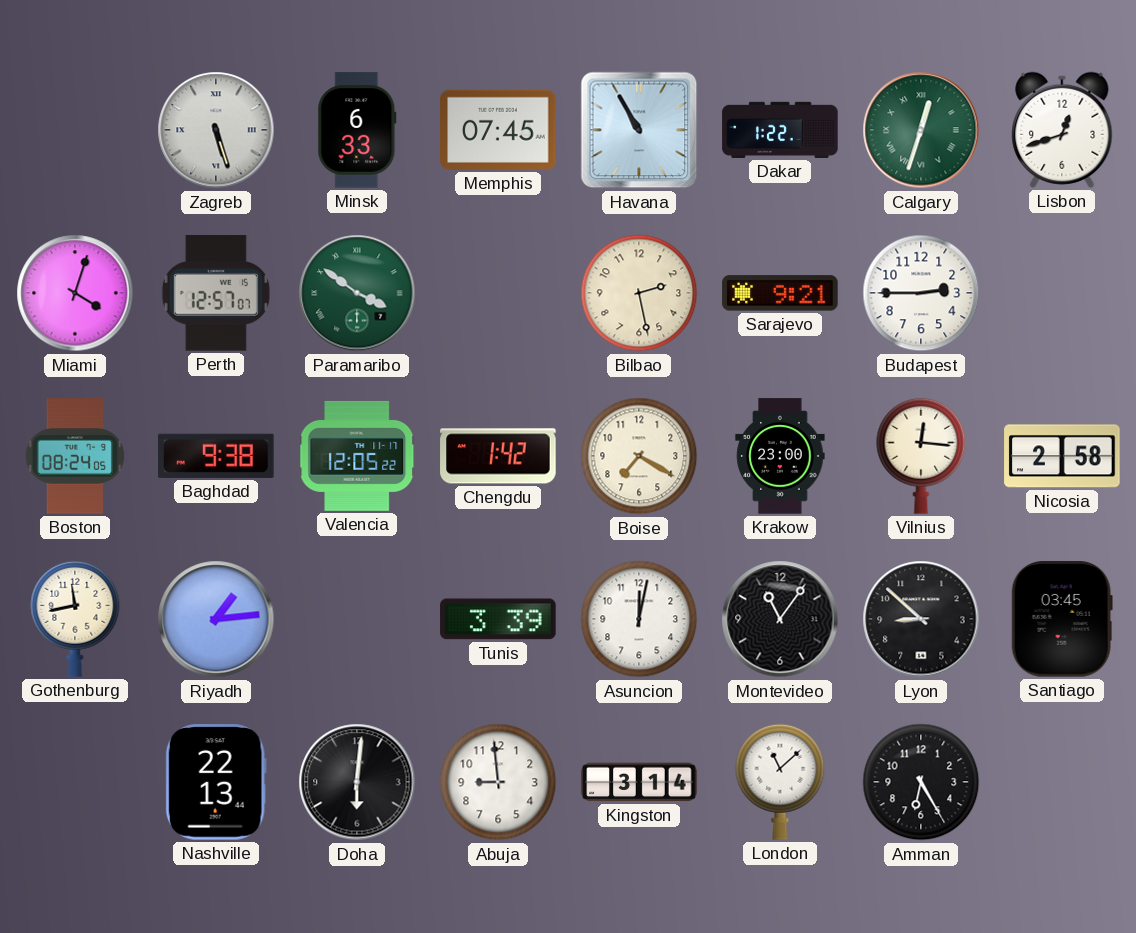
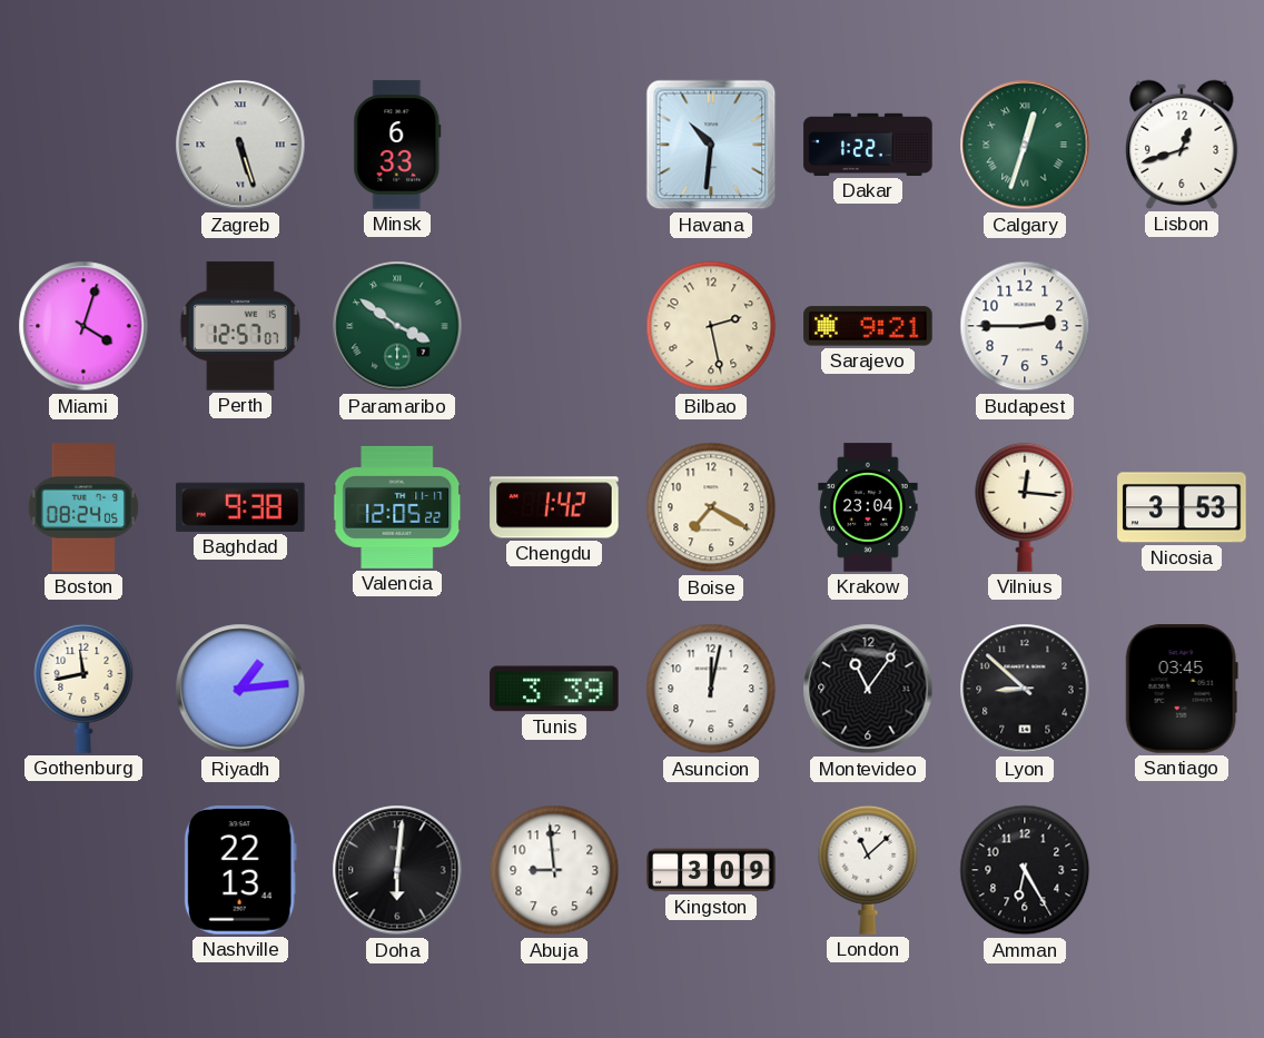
Memphis: 07:45 -> none
Havana: 10:55 -> 10:31
Krakow: 23:00 -> 23:04
Nicosia: 2:58 -> 3:53
Kingston: 3:14 -> 3:09
